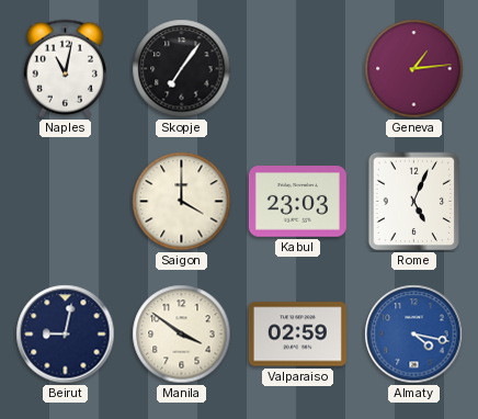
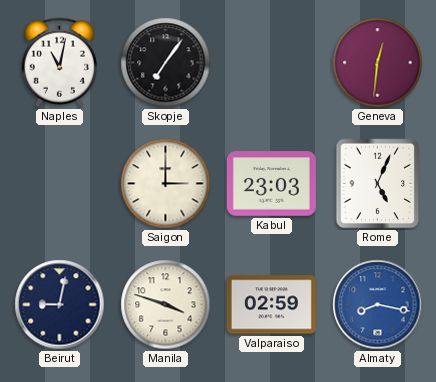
Geneva: 1:14 -> 12:31
Saigon: 4:00 -> 3:00
Manila: 3:51 -> 3:48
Almaty: 4:17 -> 8:17
